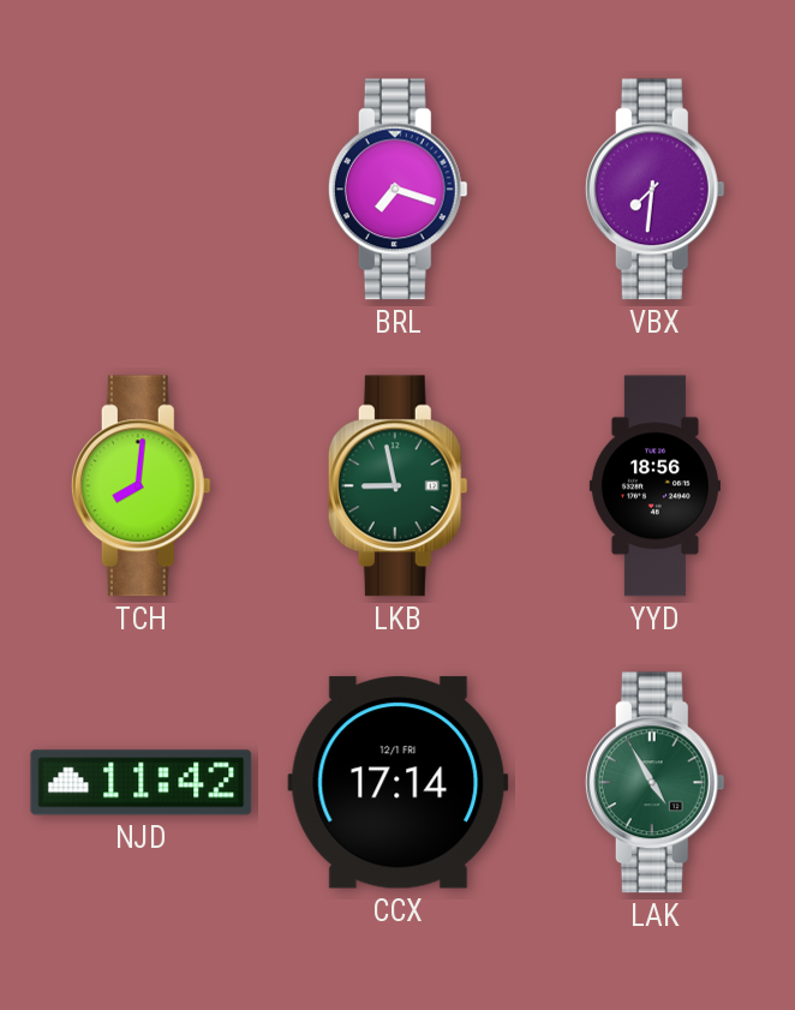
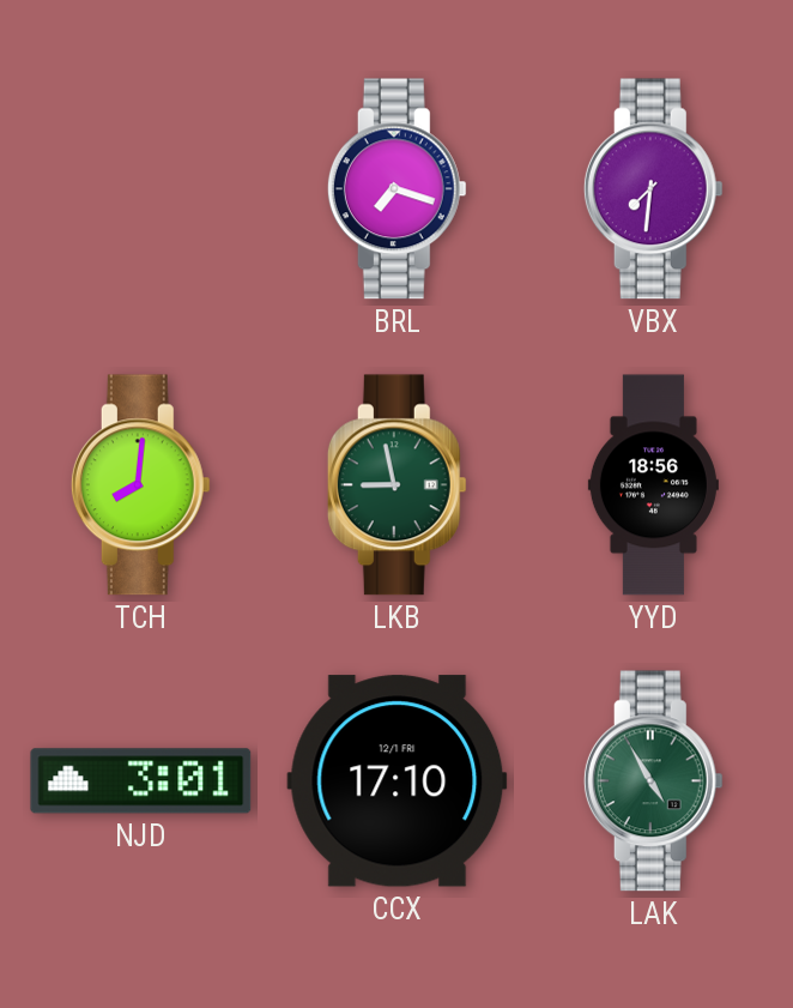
NJD: 11:42 -> 3:01
CCX: 17:14 -> 17:10
